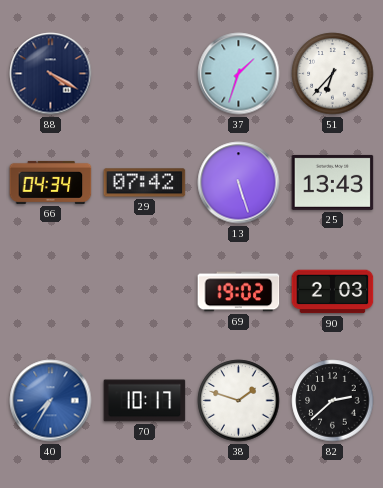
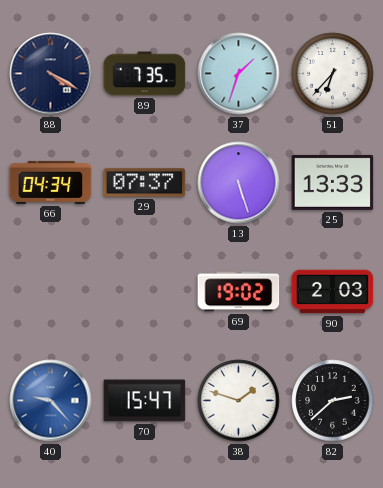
89: none -> 7:35
29: 07:42 -> 07:37
25: 13:43 -> 13:33
40: 7:35 -> 9:23
70: 10:17 -> 15:47
